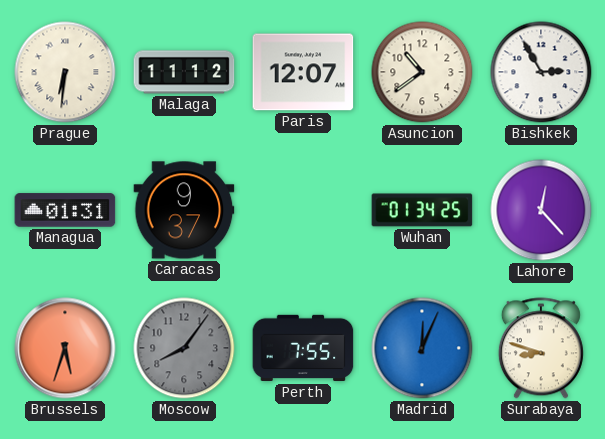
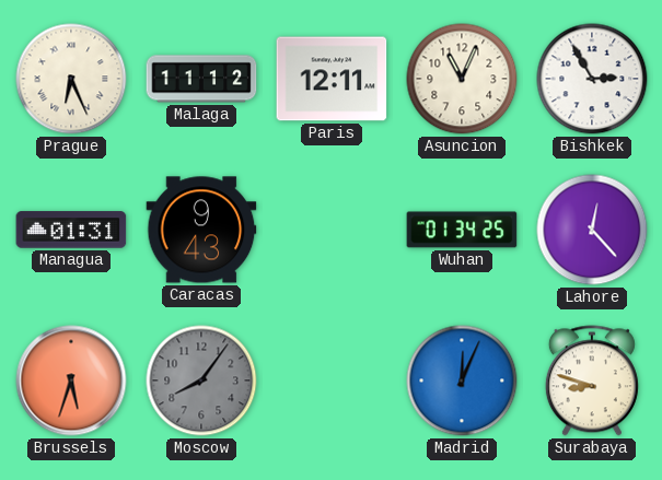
Prague: 6:31 -> 6:26
Paris: 12:07 -> 12:11
Asuncion: 10:39 -> 11:04
Caracas: 9:37 -> 9:43
Perth: 7:55 -> none
